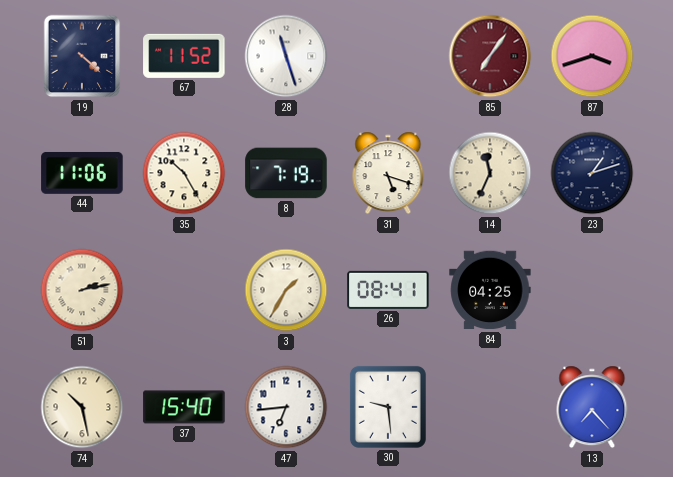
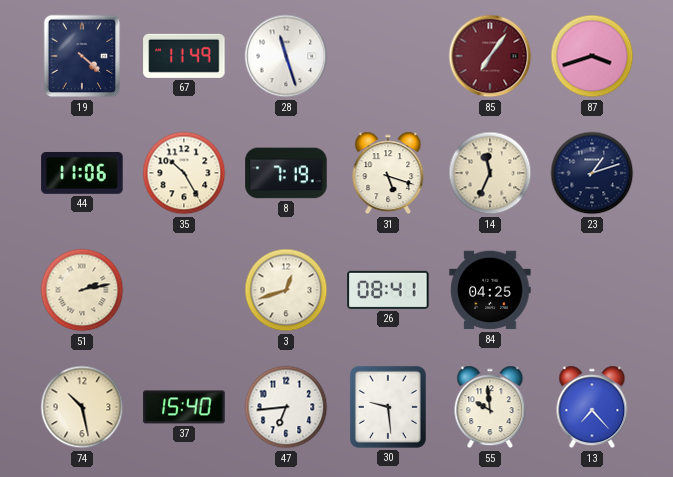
67: 11:52 -> 11:49
3: 1:35 -> 12:42
55: none -> 9:59
